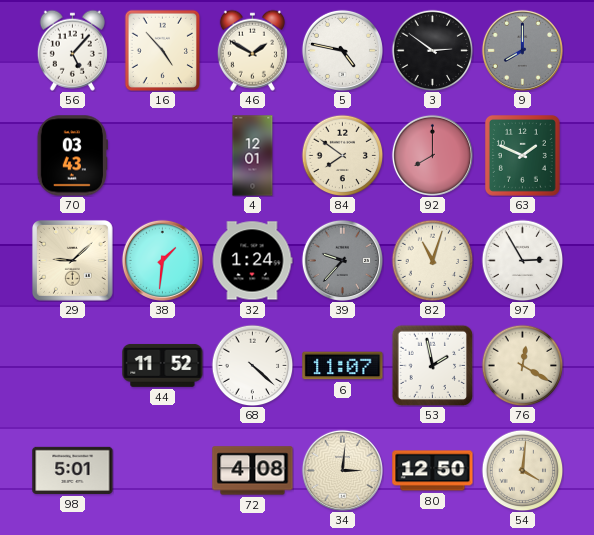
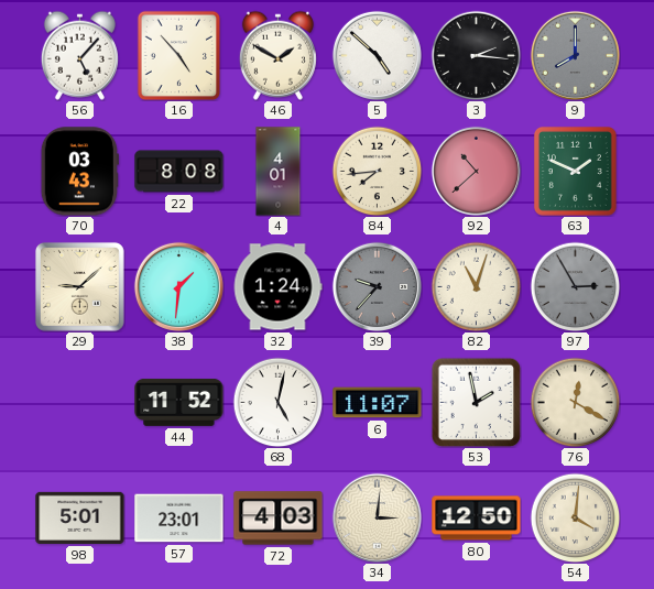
5: 4:47 -> 4:52
3: 2:51 -> 2:16
22: none -> 8:08
4: 12:01 -> 4:01
84: 7:51 -> 7:44
92: 8:00 -> 10:38
97 dial: white -> grey
68: 4:22 -> 5:02
57: none -> 23:01
72: 4:08 -> 4:03
